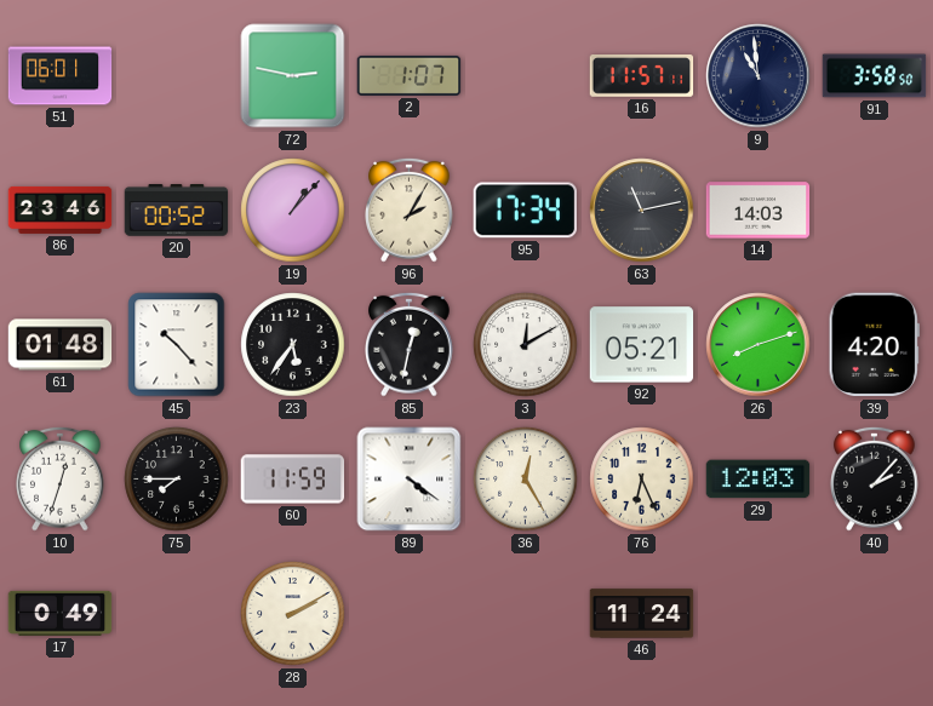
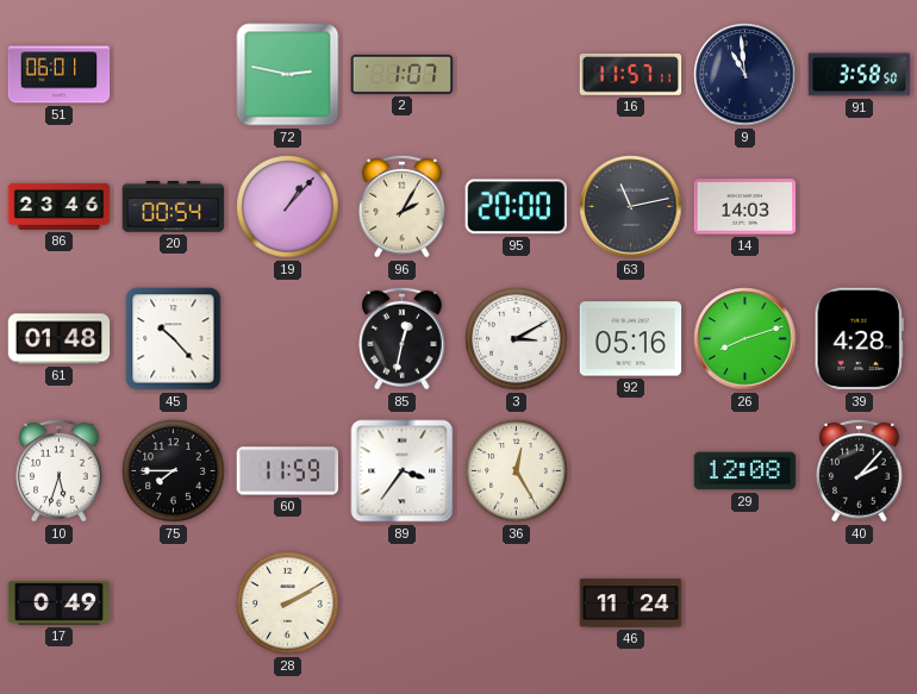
20: 00:52 -> 00:54
95: 17:34 -> 20:00
23: 5:36 -> none
3: 12:10 -> 3:10
92: 05:21 -> 05:16
39: 4:20 -> 4:28
10: 12:33 -> 5:33
89: 4:21 -> 3:36
76: 6:26 -> none
29: 12:03 -> 12:08
